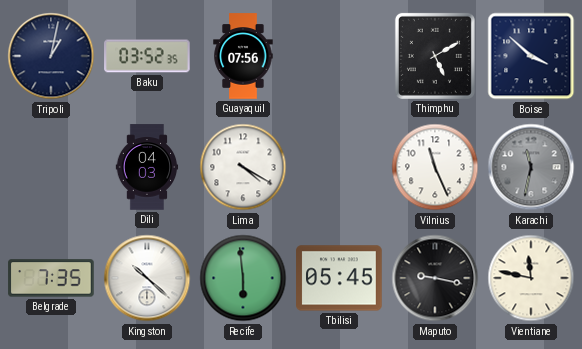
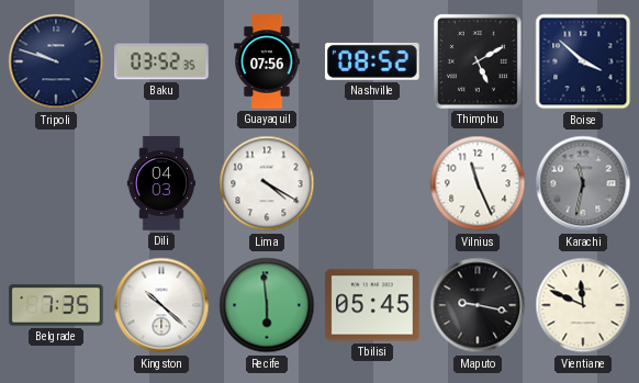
Tripoli: 1:02 -> 9:48
Nashville: none -> 08:52
Vientiane: 11:47 -> 11:49
